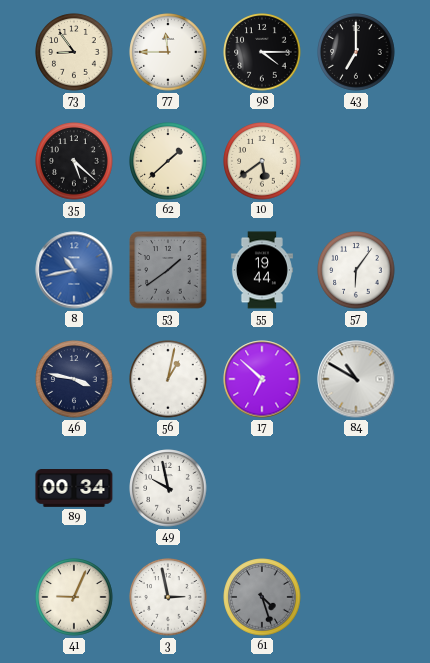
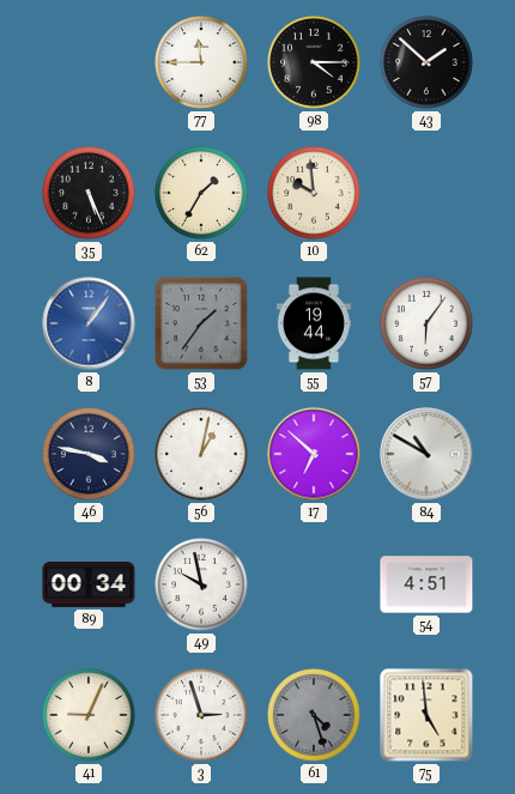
73: 8:54 -> none
43: 7:00 -> 1:52
35: 5:22 -> 5:26
62: 1:38 -> 1:35
10: 5:39 -> 9:59
8: 10:43 -> 1:06
53: 1:39 -> 1:36
54: none -> 4:51
3: 2:58 -> 2:57
75: none -> 4:59
